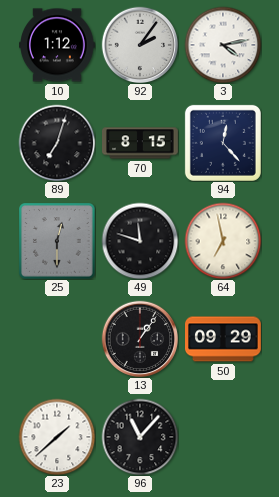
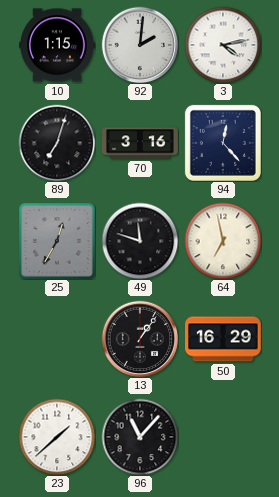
10: 1:12 -> 1:15
92: 2:06 -> 2:01
70: 8:15 -> 3:16
25: 12:30 -> 12:35
50: 09:29 -> 16:29
